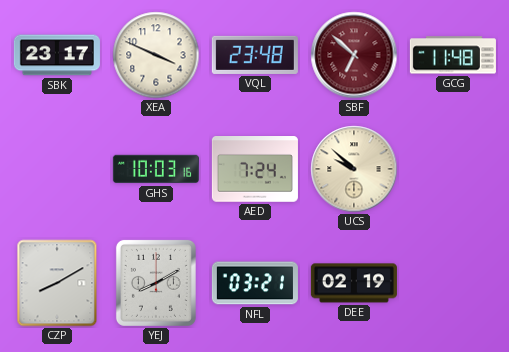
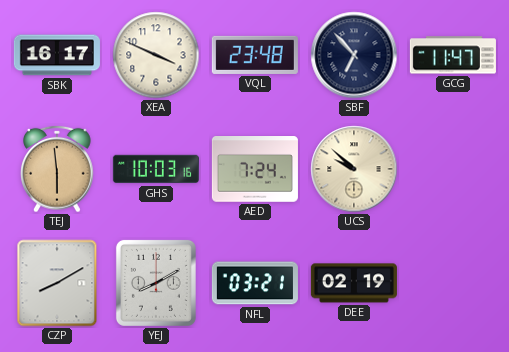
SBK: 23:17 -> 16:17
SBF: 6:52 -> 6:53
SBF dial: burgundy -> navy
GCG: 11:48 -> 11:47
TEJ: none -> 5:59
